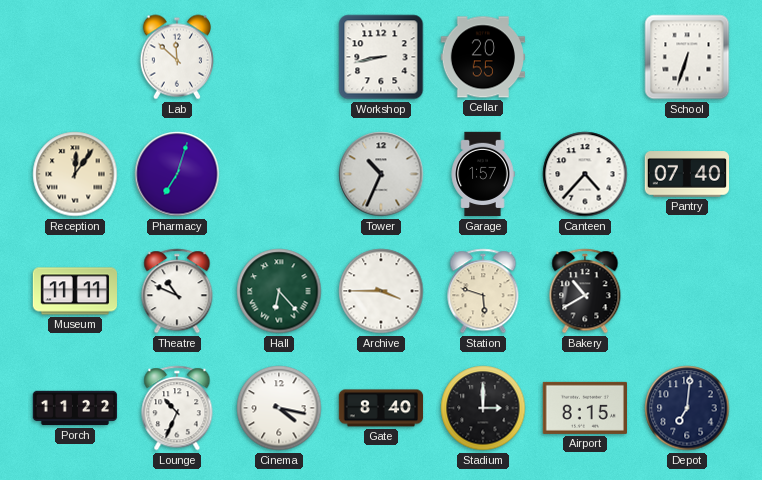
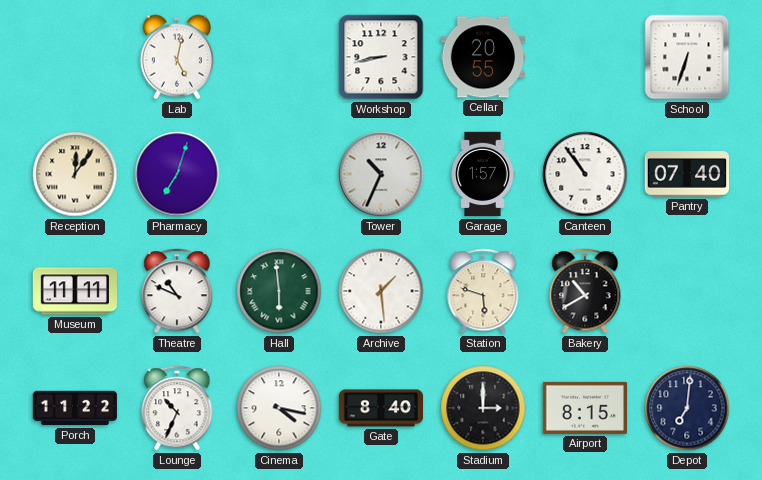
Lab: 11:52 -> 5:02
Canteen: 4:37 -> 10:54
Hall: 6:23 -> 5:59
Archive: 3:45 -> 1:29
